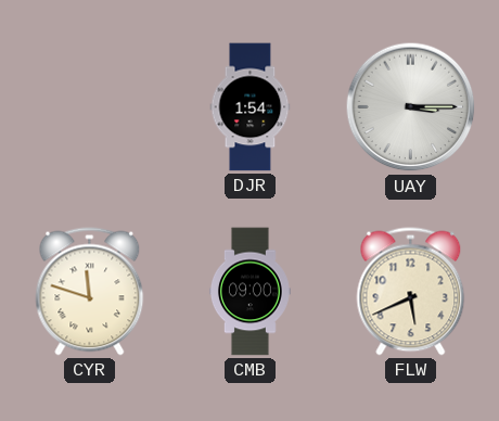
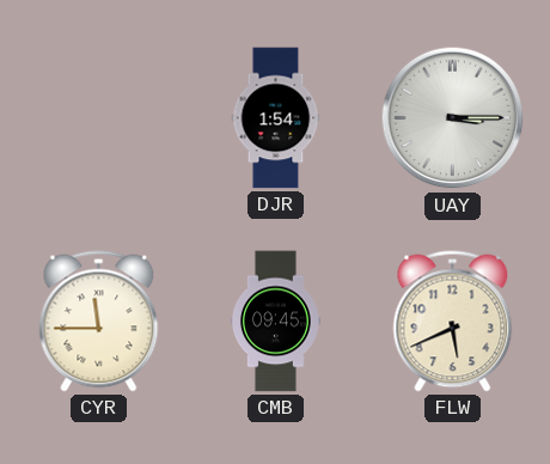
CYR: 11:48 -> 11:45
CMB: 09:00 -> 09:45
